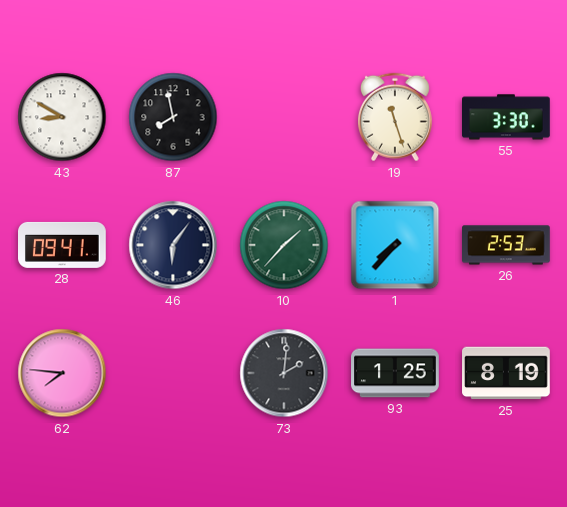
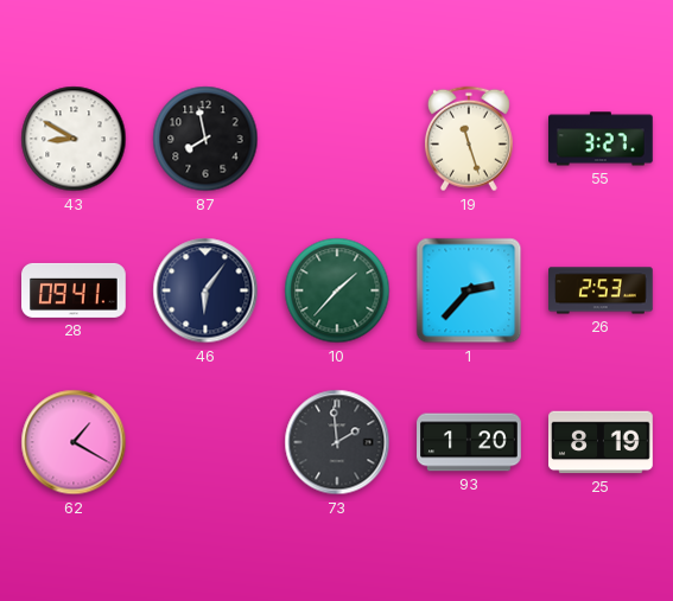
55: 3:30 -> 3:27
1: 7:37 -> 2:37
62: 7:46 -> 1:20
73: 2:01 -> 1:59
93: 1:25 -> 1:20
